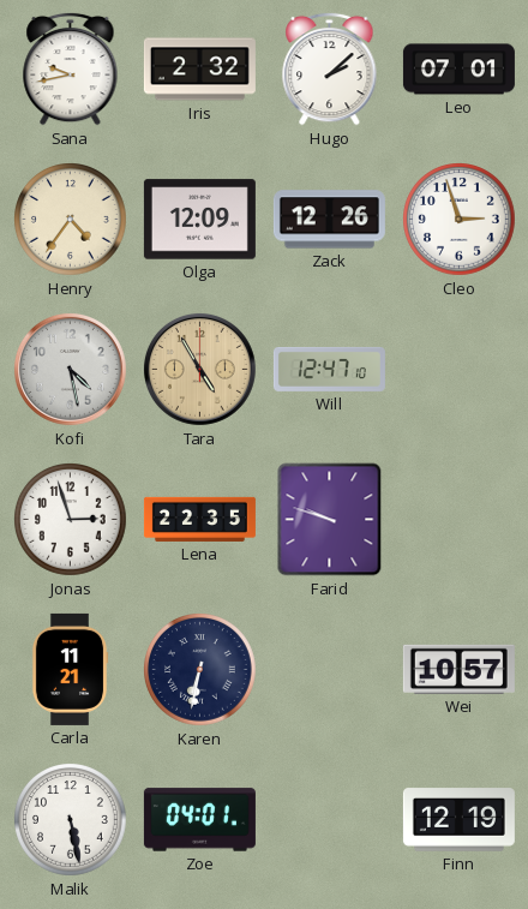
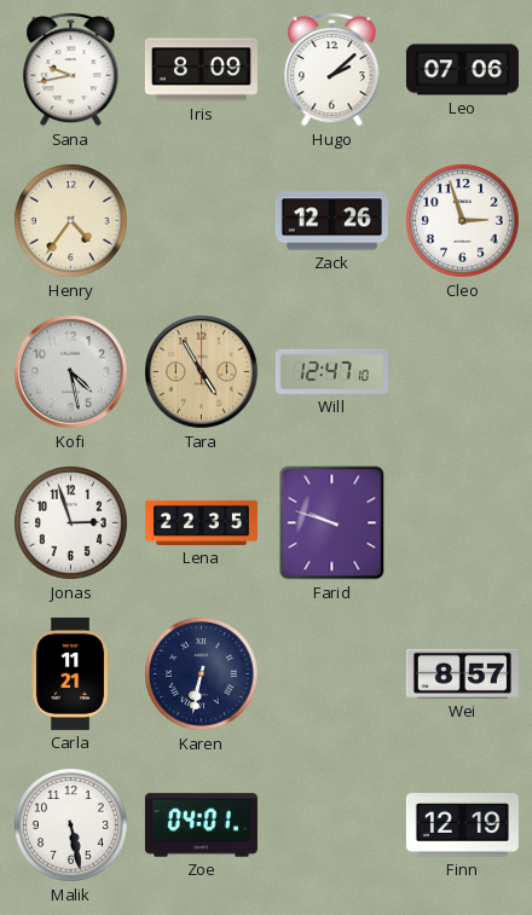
Iris: 2:32 -> 8:09
Leo: 07:01 -> 07:06
Olga: 12:09 -> none
Wei: 10:57 -> 8:57
